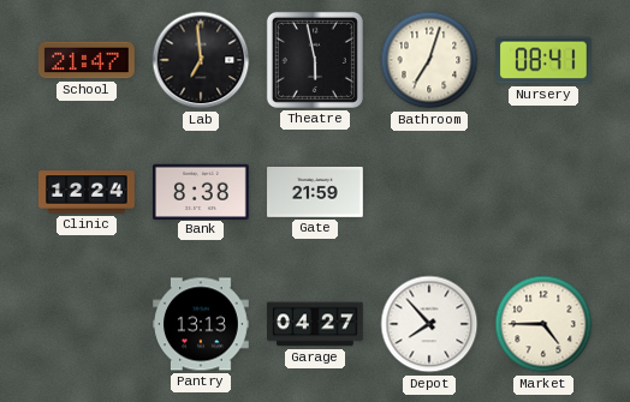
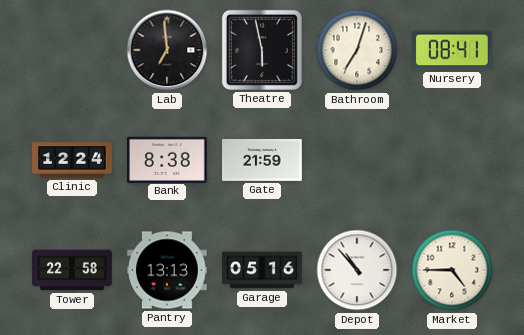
School: 21:47 -> none
Tower: none -> 22:58
Garage: 04:27 -> 05:16
Depot: 7:53 -> 10:53
